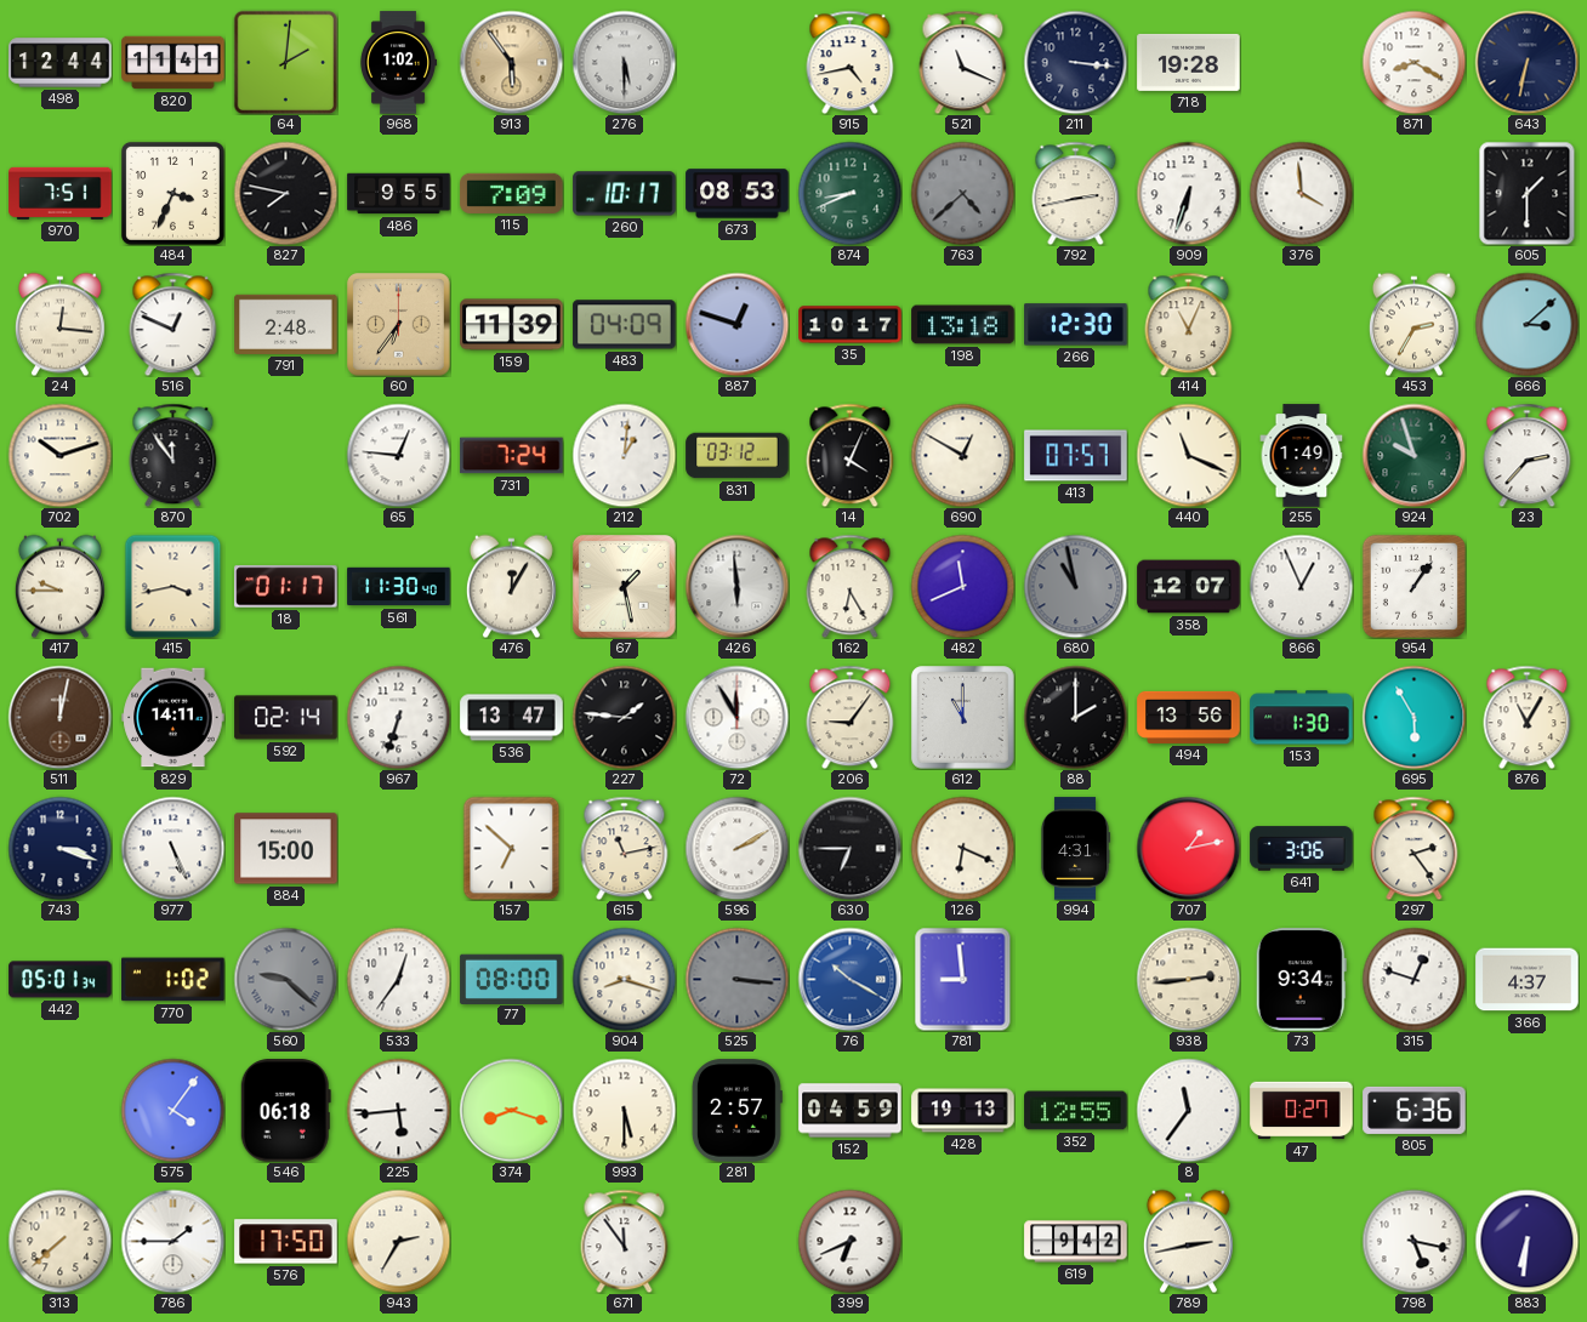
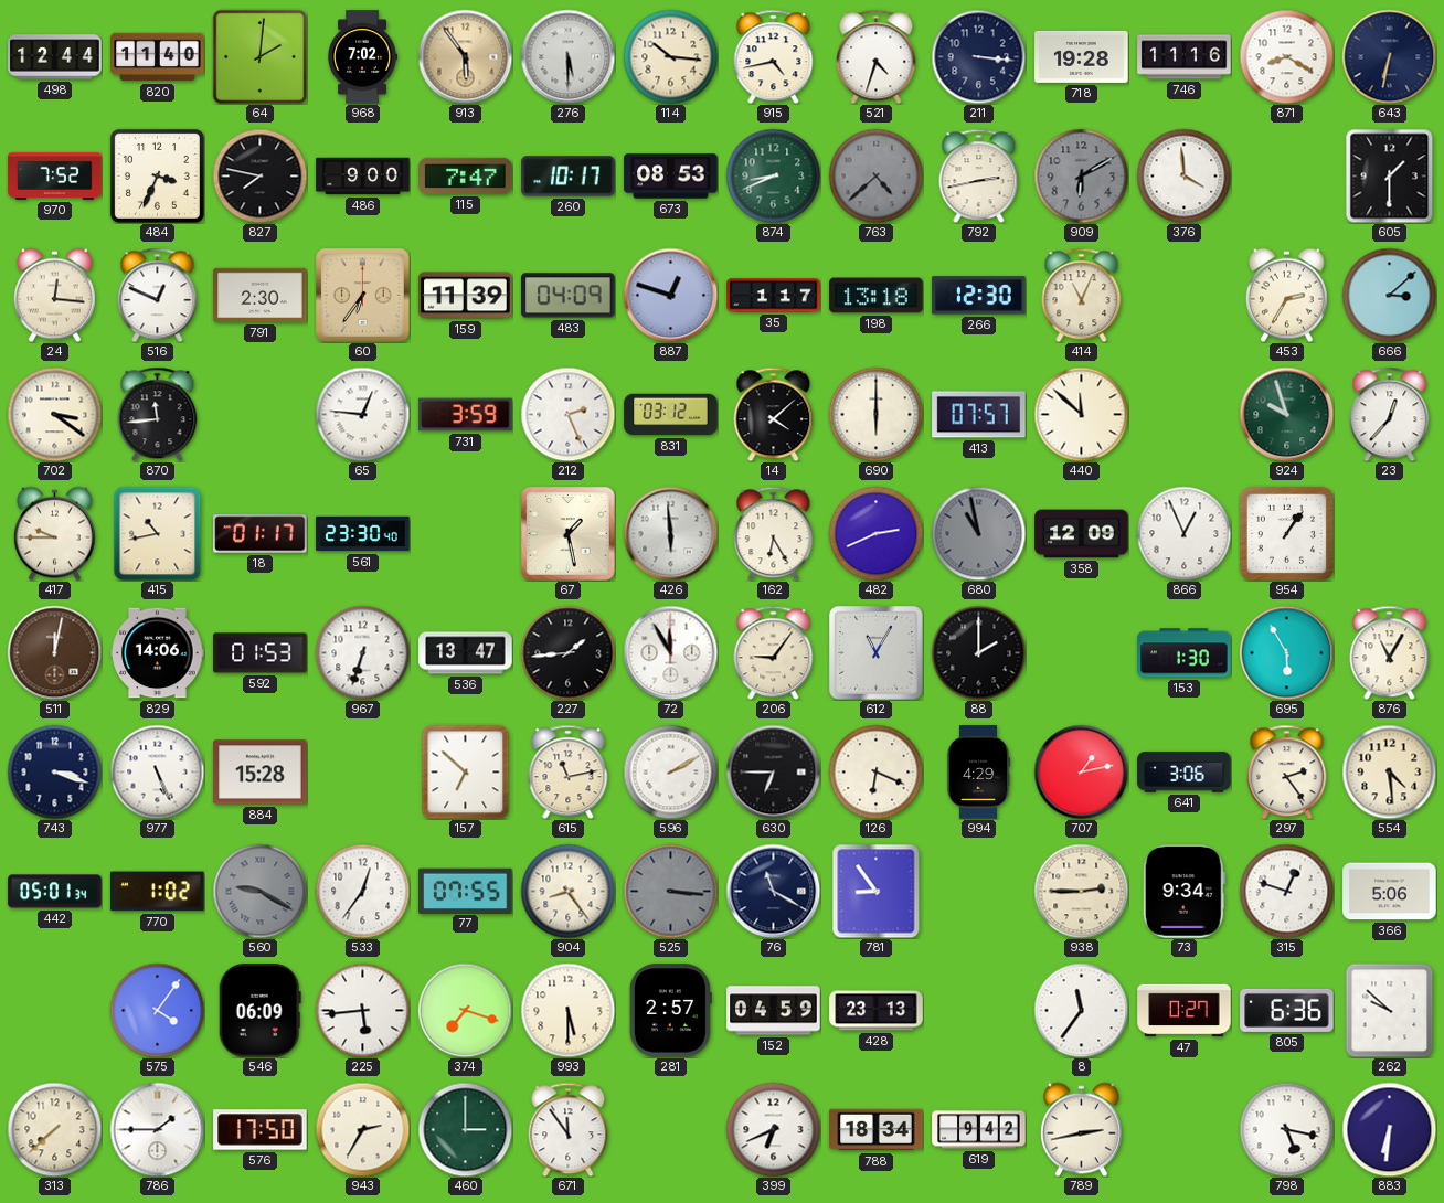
820: 11:41 -> 11:40
968: 1:02 -> 7:02
114: none -> 10:16
521: 11:19 -> 4:33
746: none -> 11:16
970: 7:51 -> 7:52
486: 9:55 -> 9:00
115: 7:09 -> 7:47
909: 6:33 -> 6:10
909 dial: white -> grey
791: 2:48 -> 2:30
35: 10:17 -> 1:17
702: 10:12 -> 3:21
870: 11:54 -> 11:44
731: 7:24 -> 3:59
212: 1:01 -> 2:26
14: 4:04 -> 4:08
690: 12:50 -> 6:00
440: 11:19 -> 11:52
255: 1:49 -> none
23: 2:37 -> 12:37
415: 3:43 -> 10:43
561: 11:30 -> 23:30
476: 12:05 -> none
482: 11:41 -> 2:41
358: 12:07 -> 12:09
829: 14:11 -> 14:06
592: 02:14 -> 01:53
227: 1:46 -> 1:44
612: 11:00 -> 11:05
494: 13:56 -> none
884: 15:00 -> 15:28
994: 4:31 -> 4:29
554: none -> 4:29
560: 9:22 -> 9:20
77: 08:00 -> 07:55
904: 8:18 -> 8:24
76: 10:20 -> 11:20
76 dial: blue -> navy
781: 8:59 -> 8:54
938: 2:44 -> 2:45
366: 4:37 -> 5:06
546: 06:18 -> 06:09
374: 8:18 -> 7:18
428: 19:13 -> 23:13
352: 12:55 -> none
262: none -> 9:52
460: none -> 3:00
788: none -> 18:34
